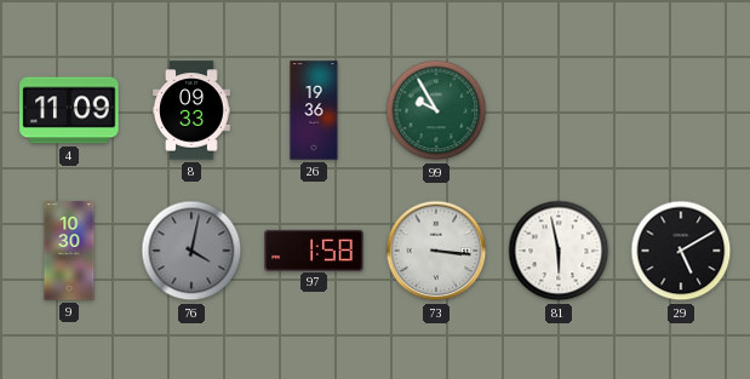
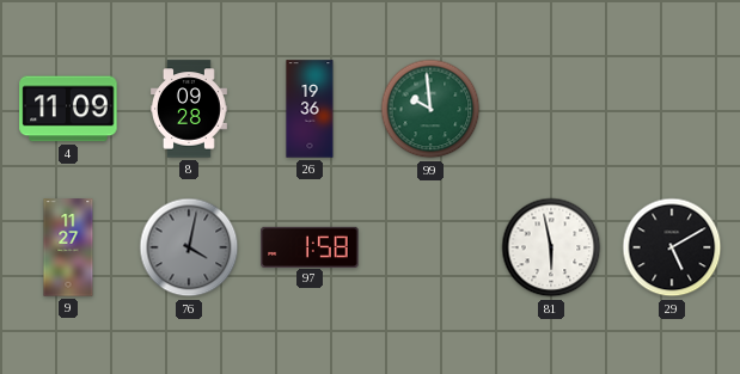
8: 09:33 -> 09:28
99: 9:55 -> 9:59
9: 10:30 -> 11:27
73: 3:16 -> none
